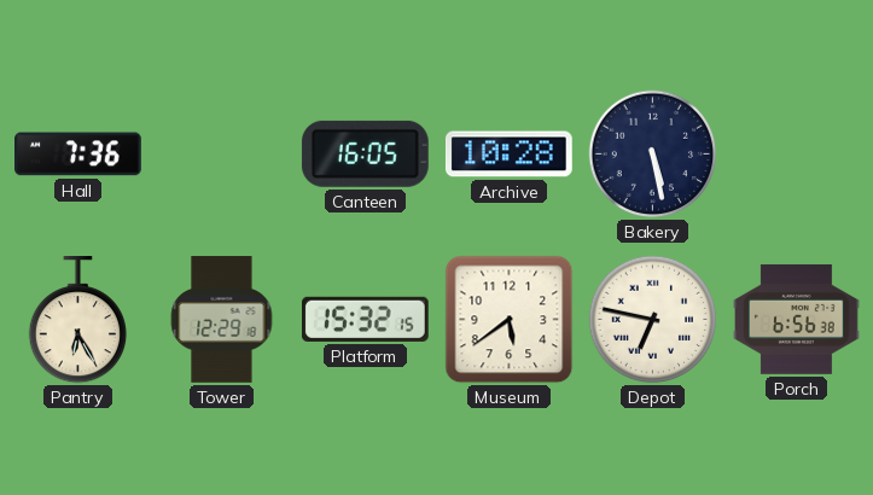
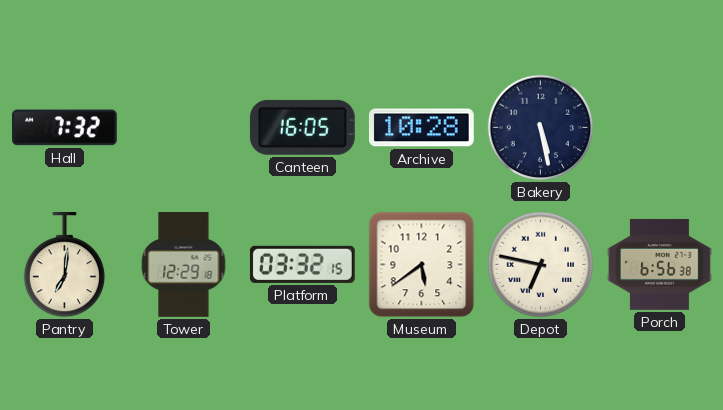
Hall: 7:36 -> 7:32
Pantry: 6:25 -> 7:01
Platform: 15:32 -> 03:32
